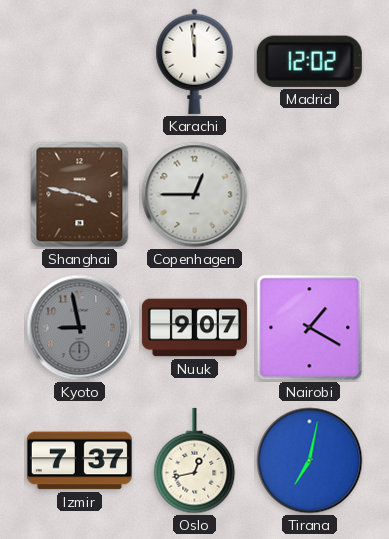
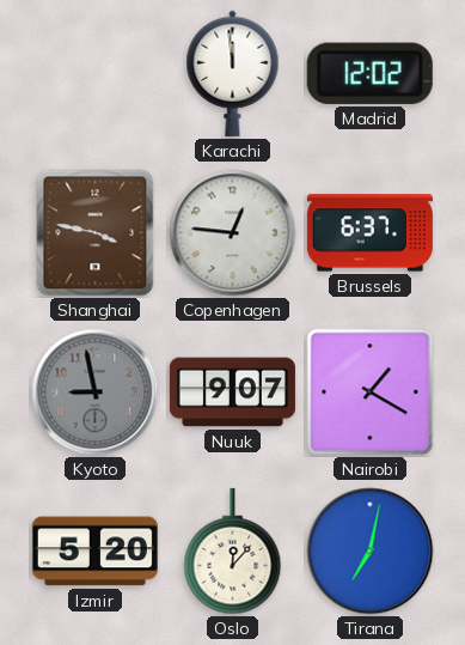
Copenhagen: 12:45 -> 12:46
Brussels: none -> 6:37
Izmir: 7:37 -> 5:20
Oslo: 12:43 -> 12:07
